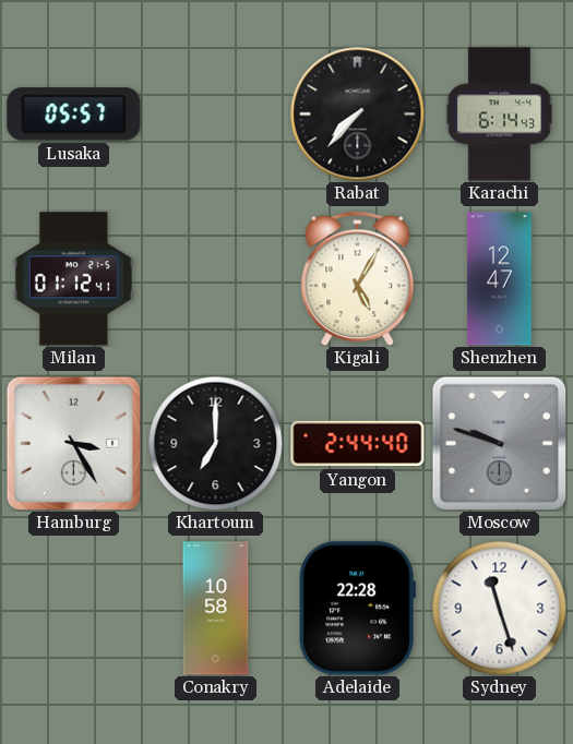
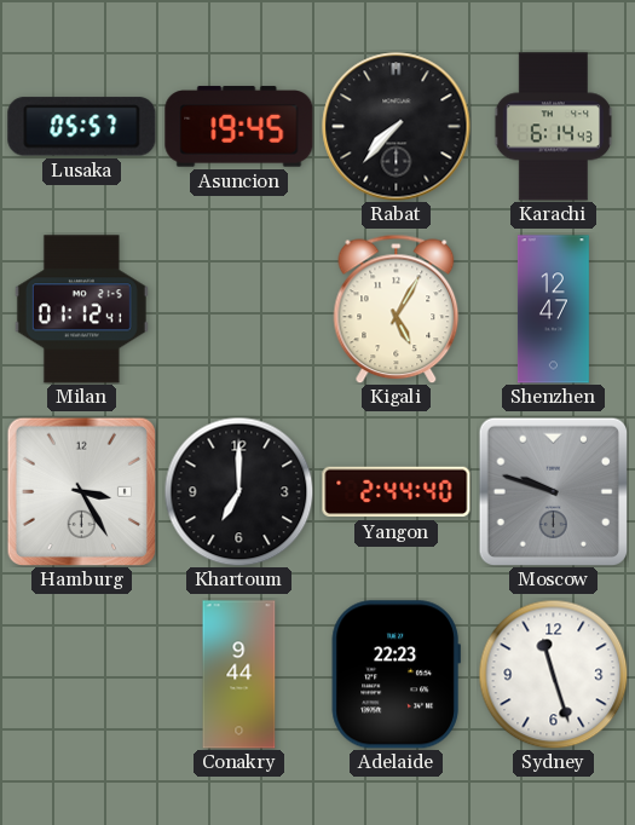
Asuncion: none -> 19:45
Conakry: 10:58 -> 9:44
Adelaide: 22:28 -> 22:23
